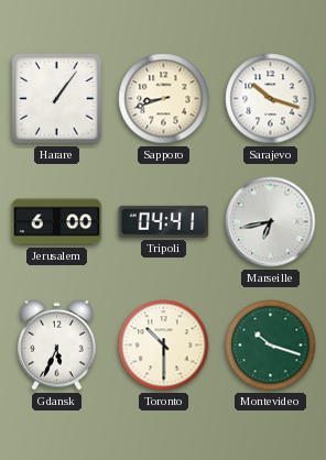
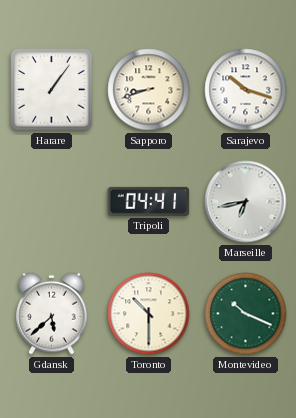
Jerusalem: 6:00 -> none
Gdansk: 5:34 -> 5:38
Montevideo: 10:18 -> 10:19
